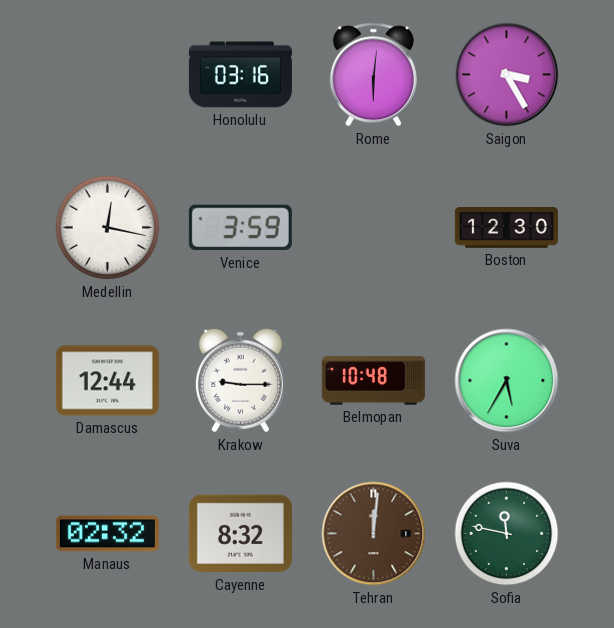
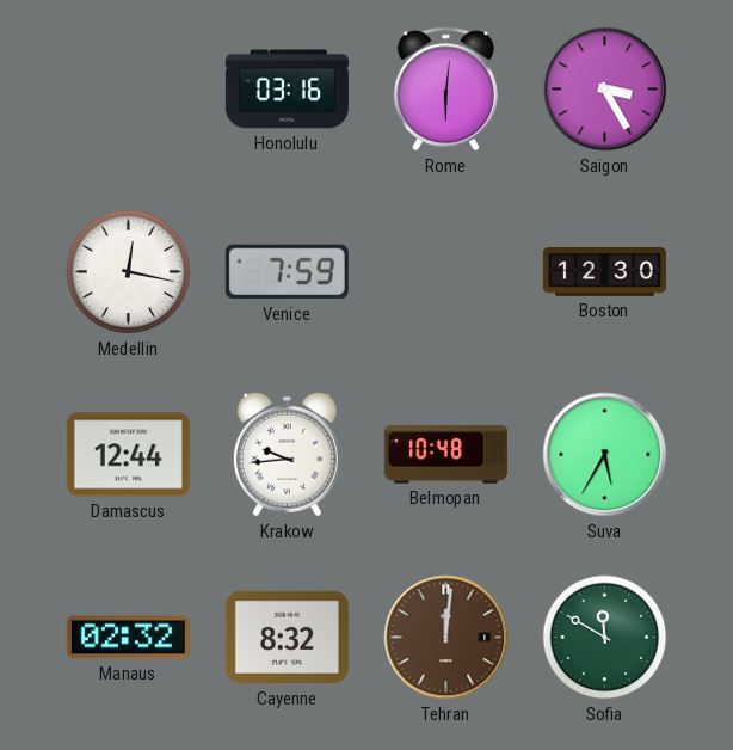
Venice: 3:59 -> 7:59
Krakow: 9:15 -> 9:44
Sofia: 11:47 -> 11:50
